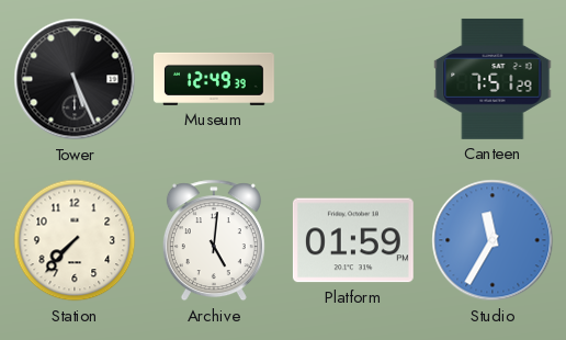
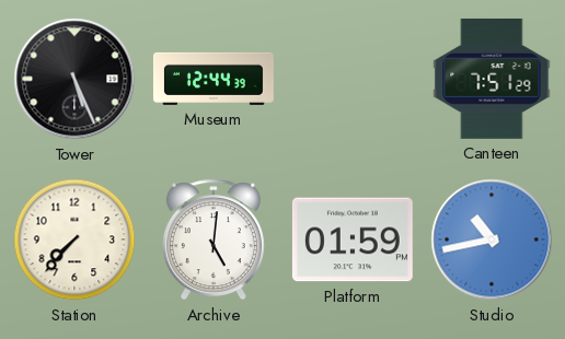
Museum: 12:49 -> 12:44
Studio: 11:35 -> 10:43
